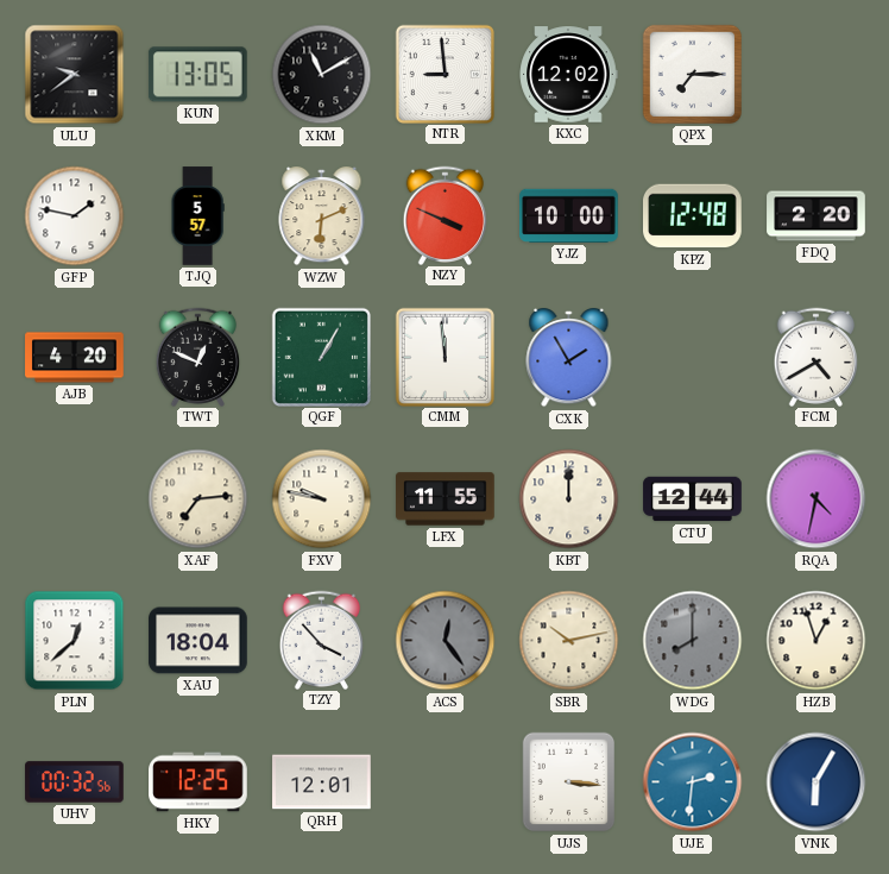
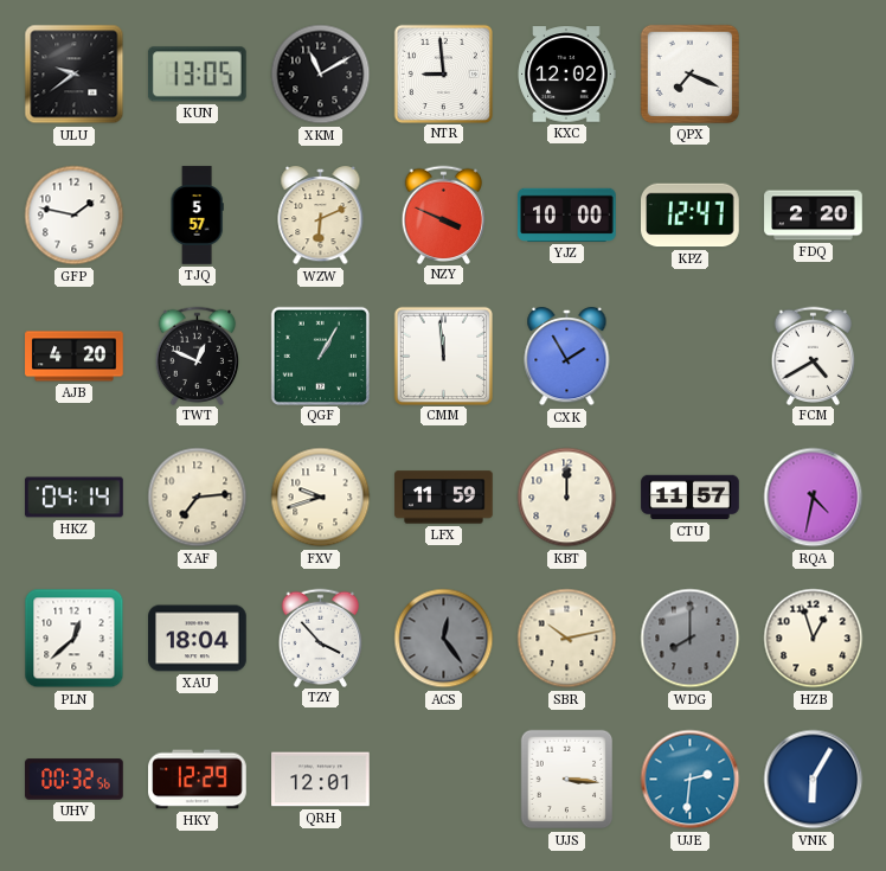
QPX: 7:15 -> 7:19
KPZ: 12:48 -> 12:47
HKZ: none -> 04:14
FXV: 9:47 -> 9:42
LFX: 11:55 -> 11:59
CTU: 12:44 -> 11:57
HKY: 12:25 -> 12:29
